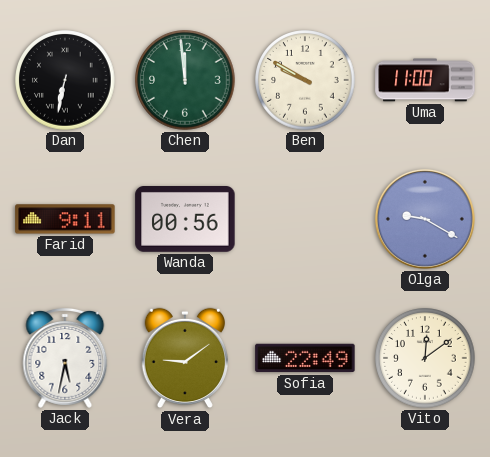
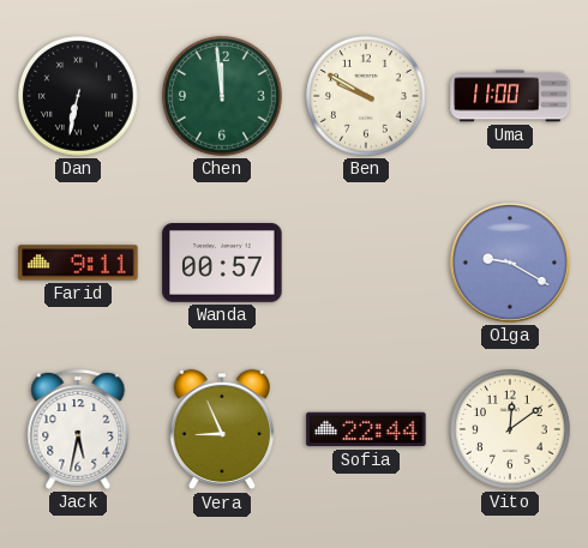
Wanda: 00:56 -> 00:57
Vera: 9:09 -> 8:56
Sofia: 22:49 -> 22:44
